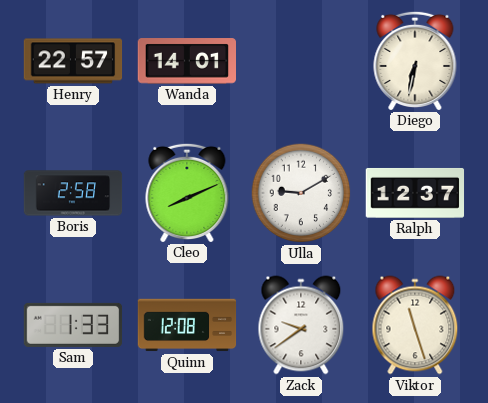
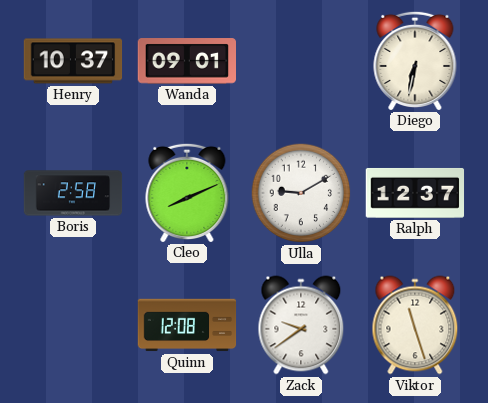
Henry: 22:57 -> 10:37
Wanda: 14:01 -> 09:01
Sam: 1:33 -> none
